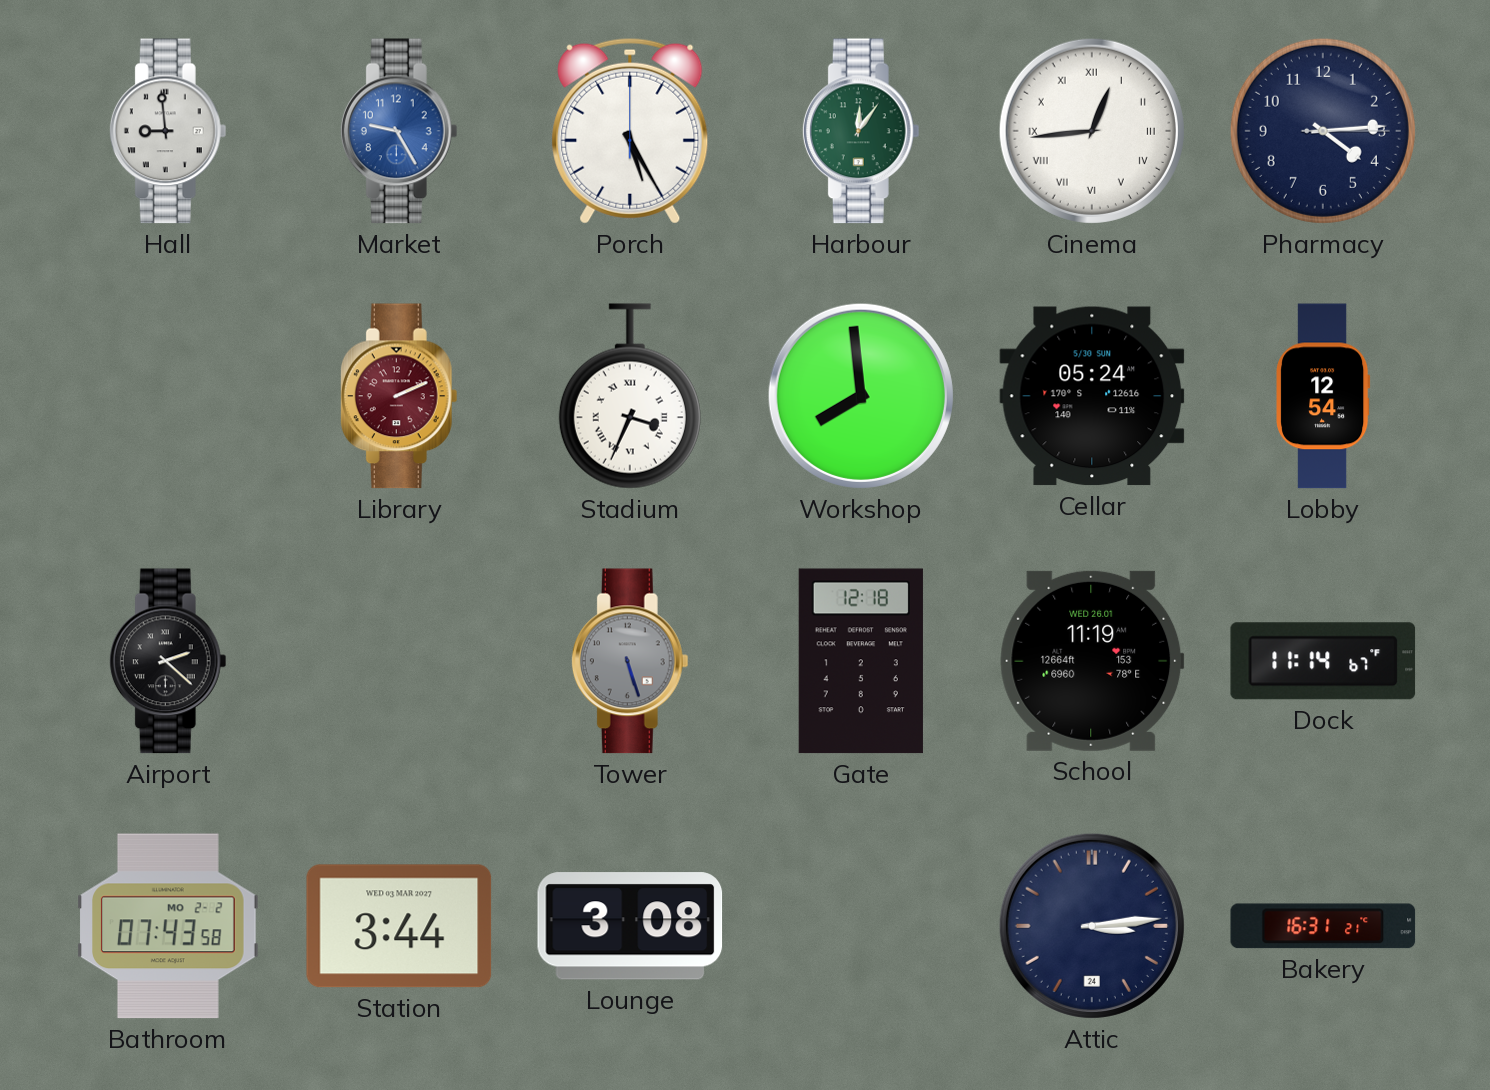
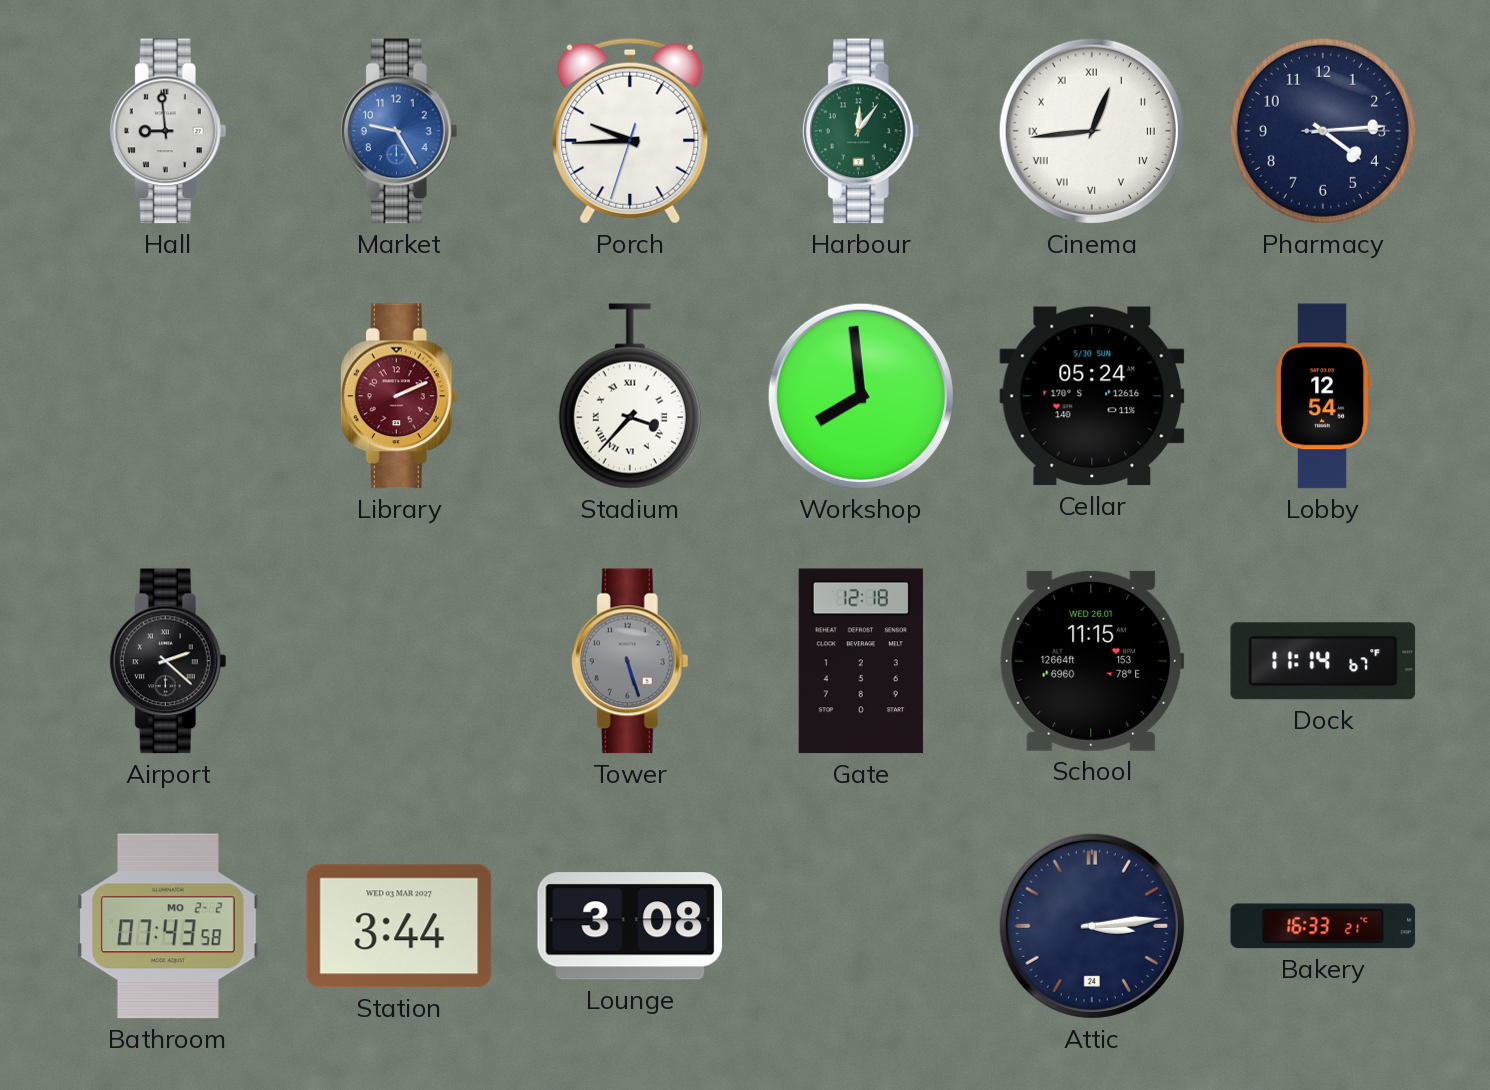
Porch: 5:25 -> 9:44
Stadium: 3:34 -> 3:37
School: 11:19 -> 11:15
Bakery: 16:31 -> 16:33
